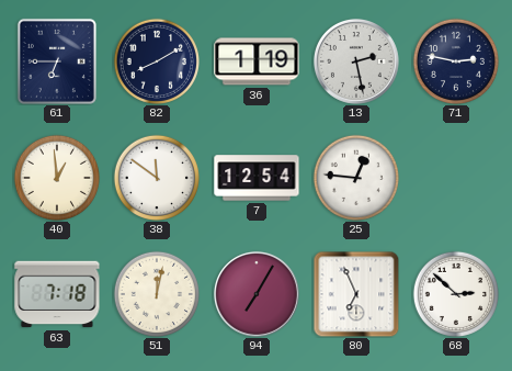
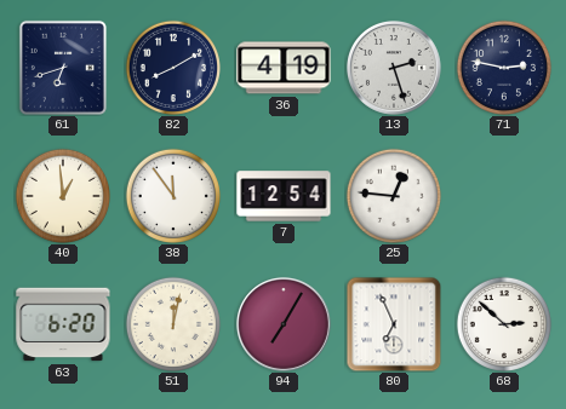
61: 6:45 -> 6:42
36: 1:19 -> 4:19
13: 2:28 -> 2:27
38: 11:51 -> 11:54
63: 7:18 -> 6:20
